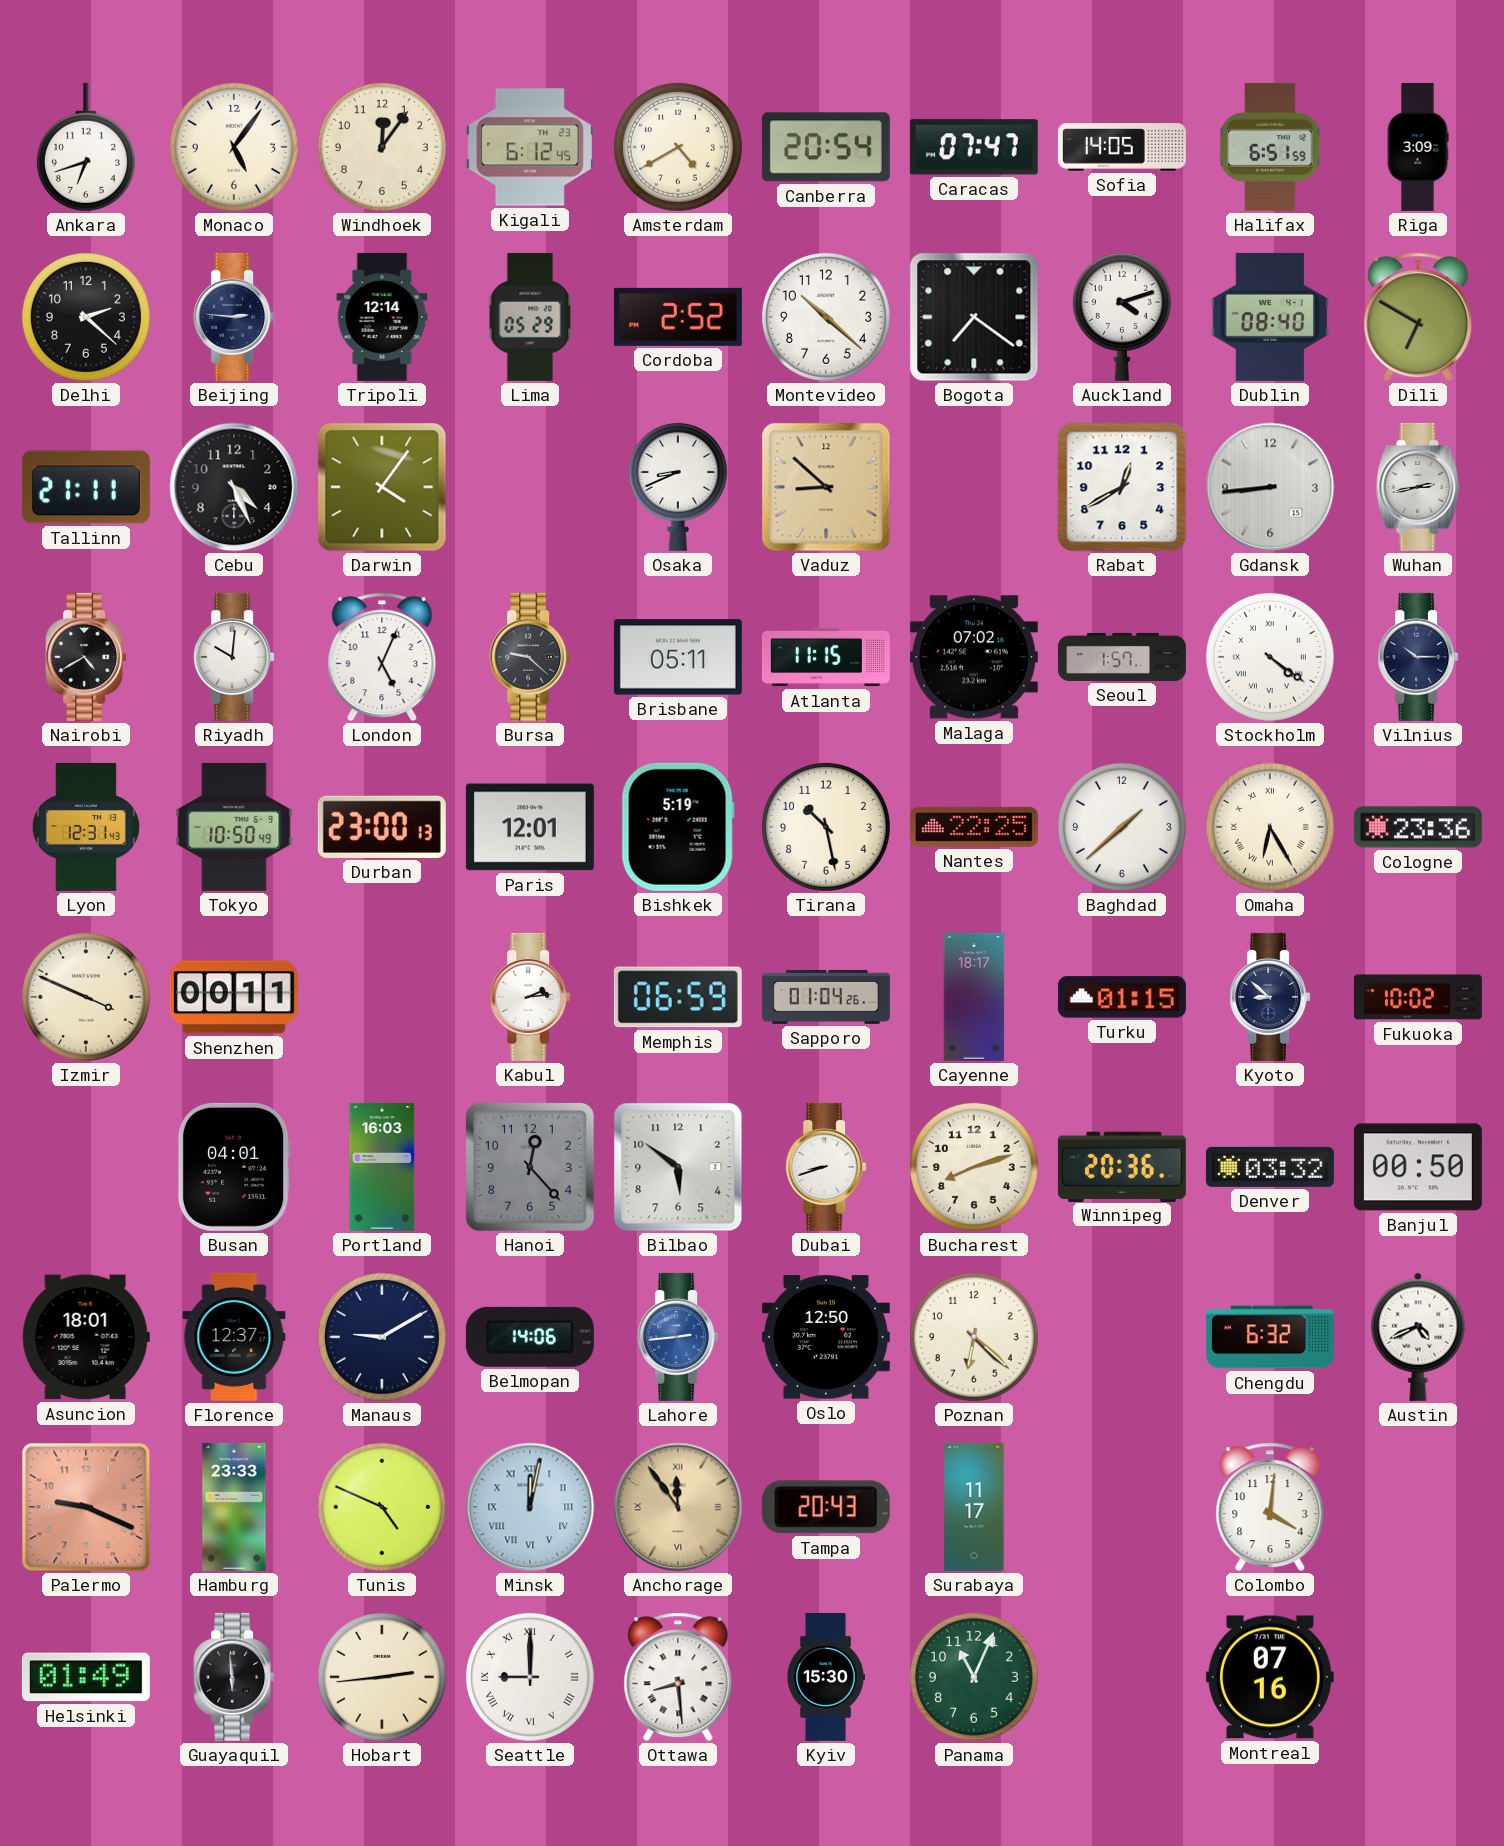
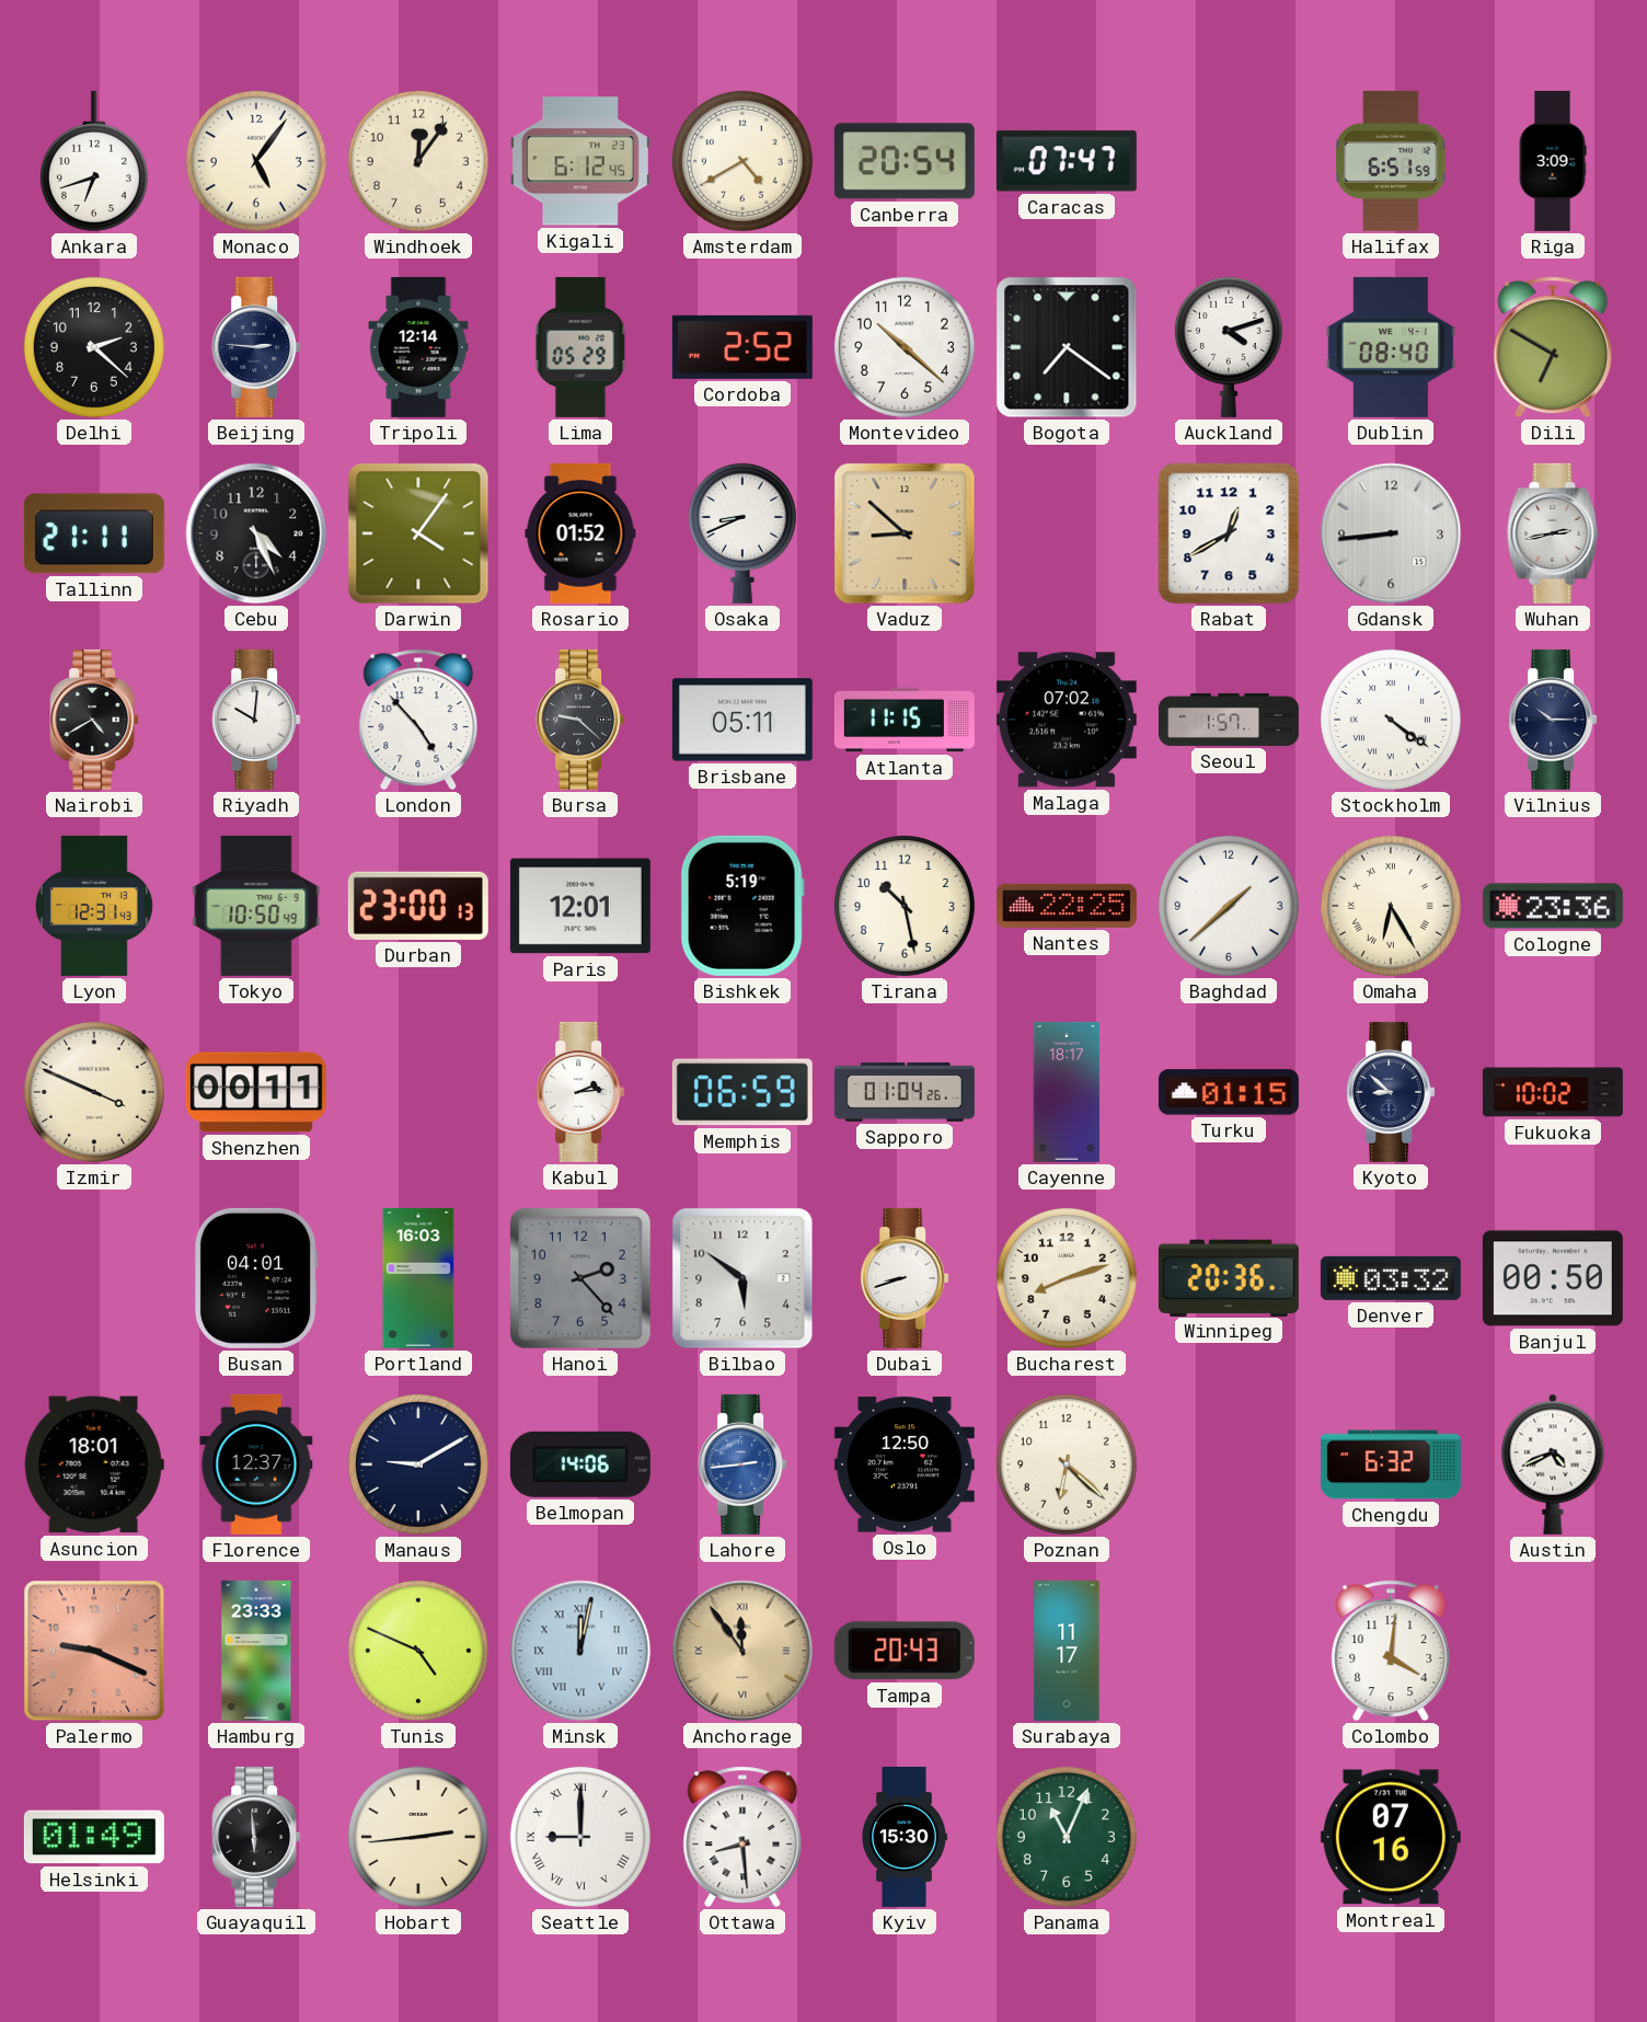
Sofia: 14:05 -> none
Rosario: none -> 01:52
London: 5:04 -> 4:53
Hanoi: 12:23 -> 2:23
